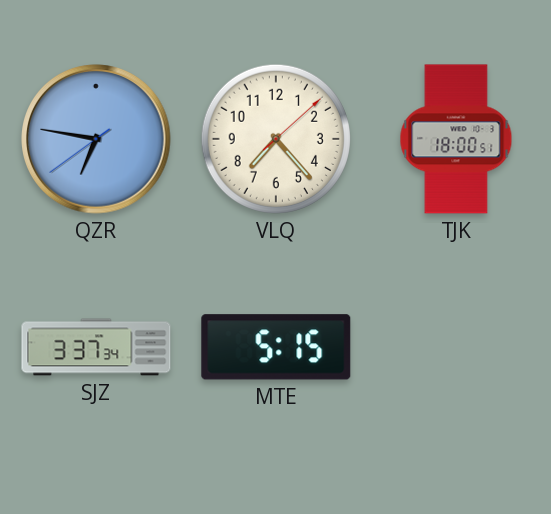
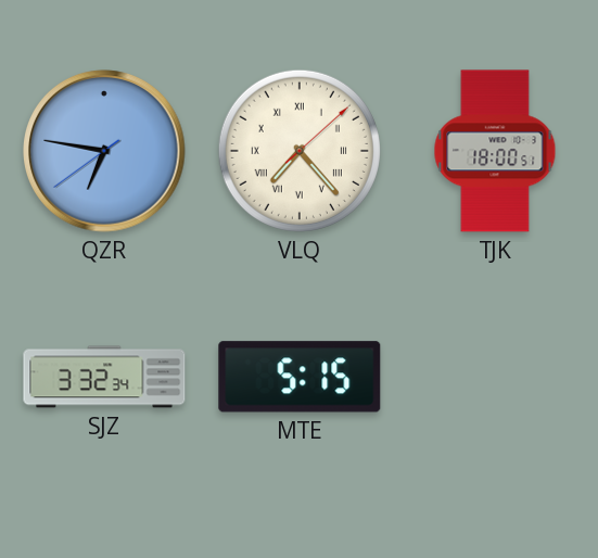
VLQ numerals: Arabic -> Roman
SJZ: 3:37 -> 3:32
